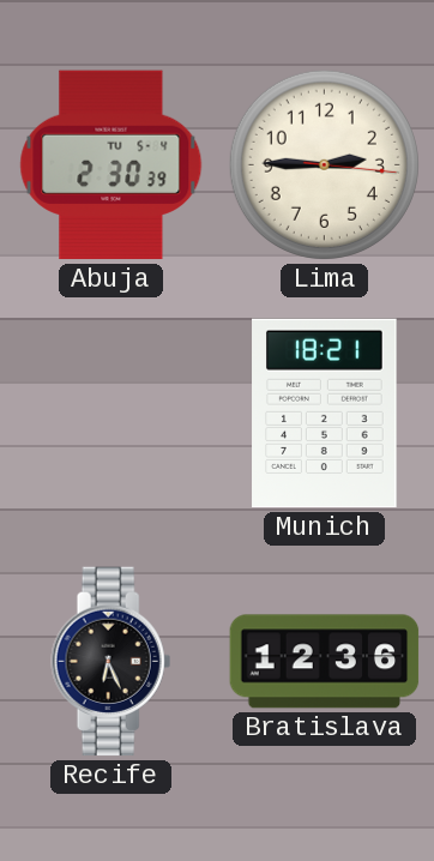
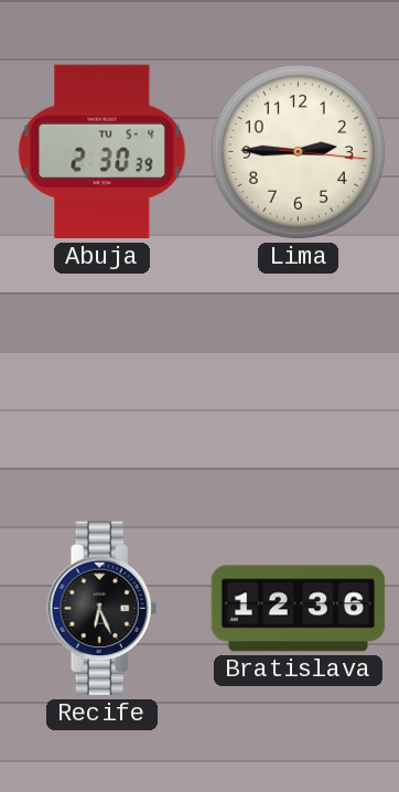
Munich: 18:21 -> none
